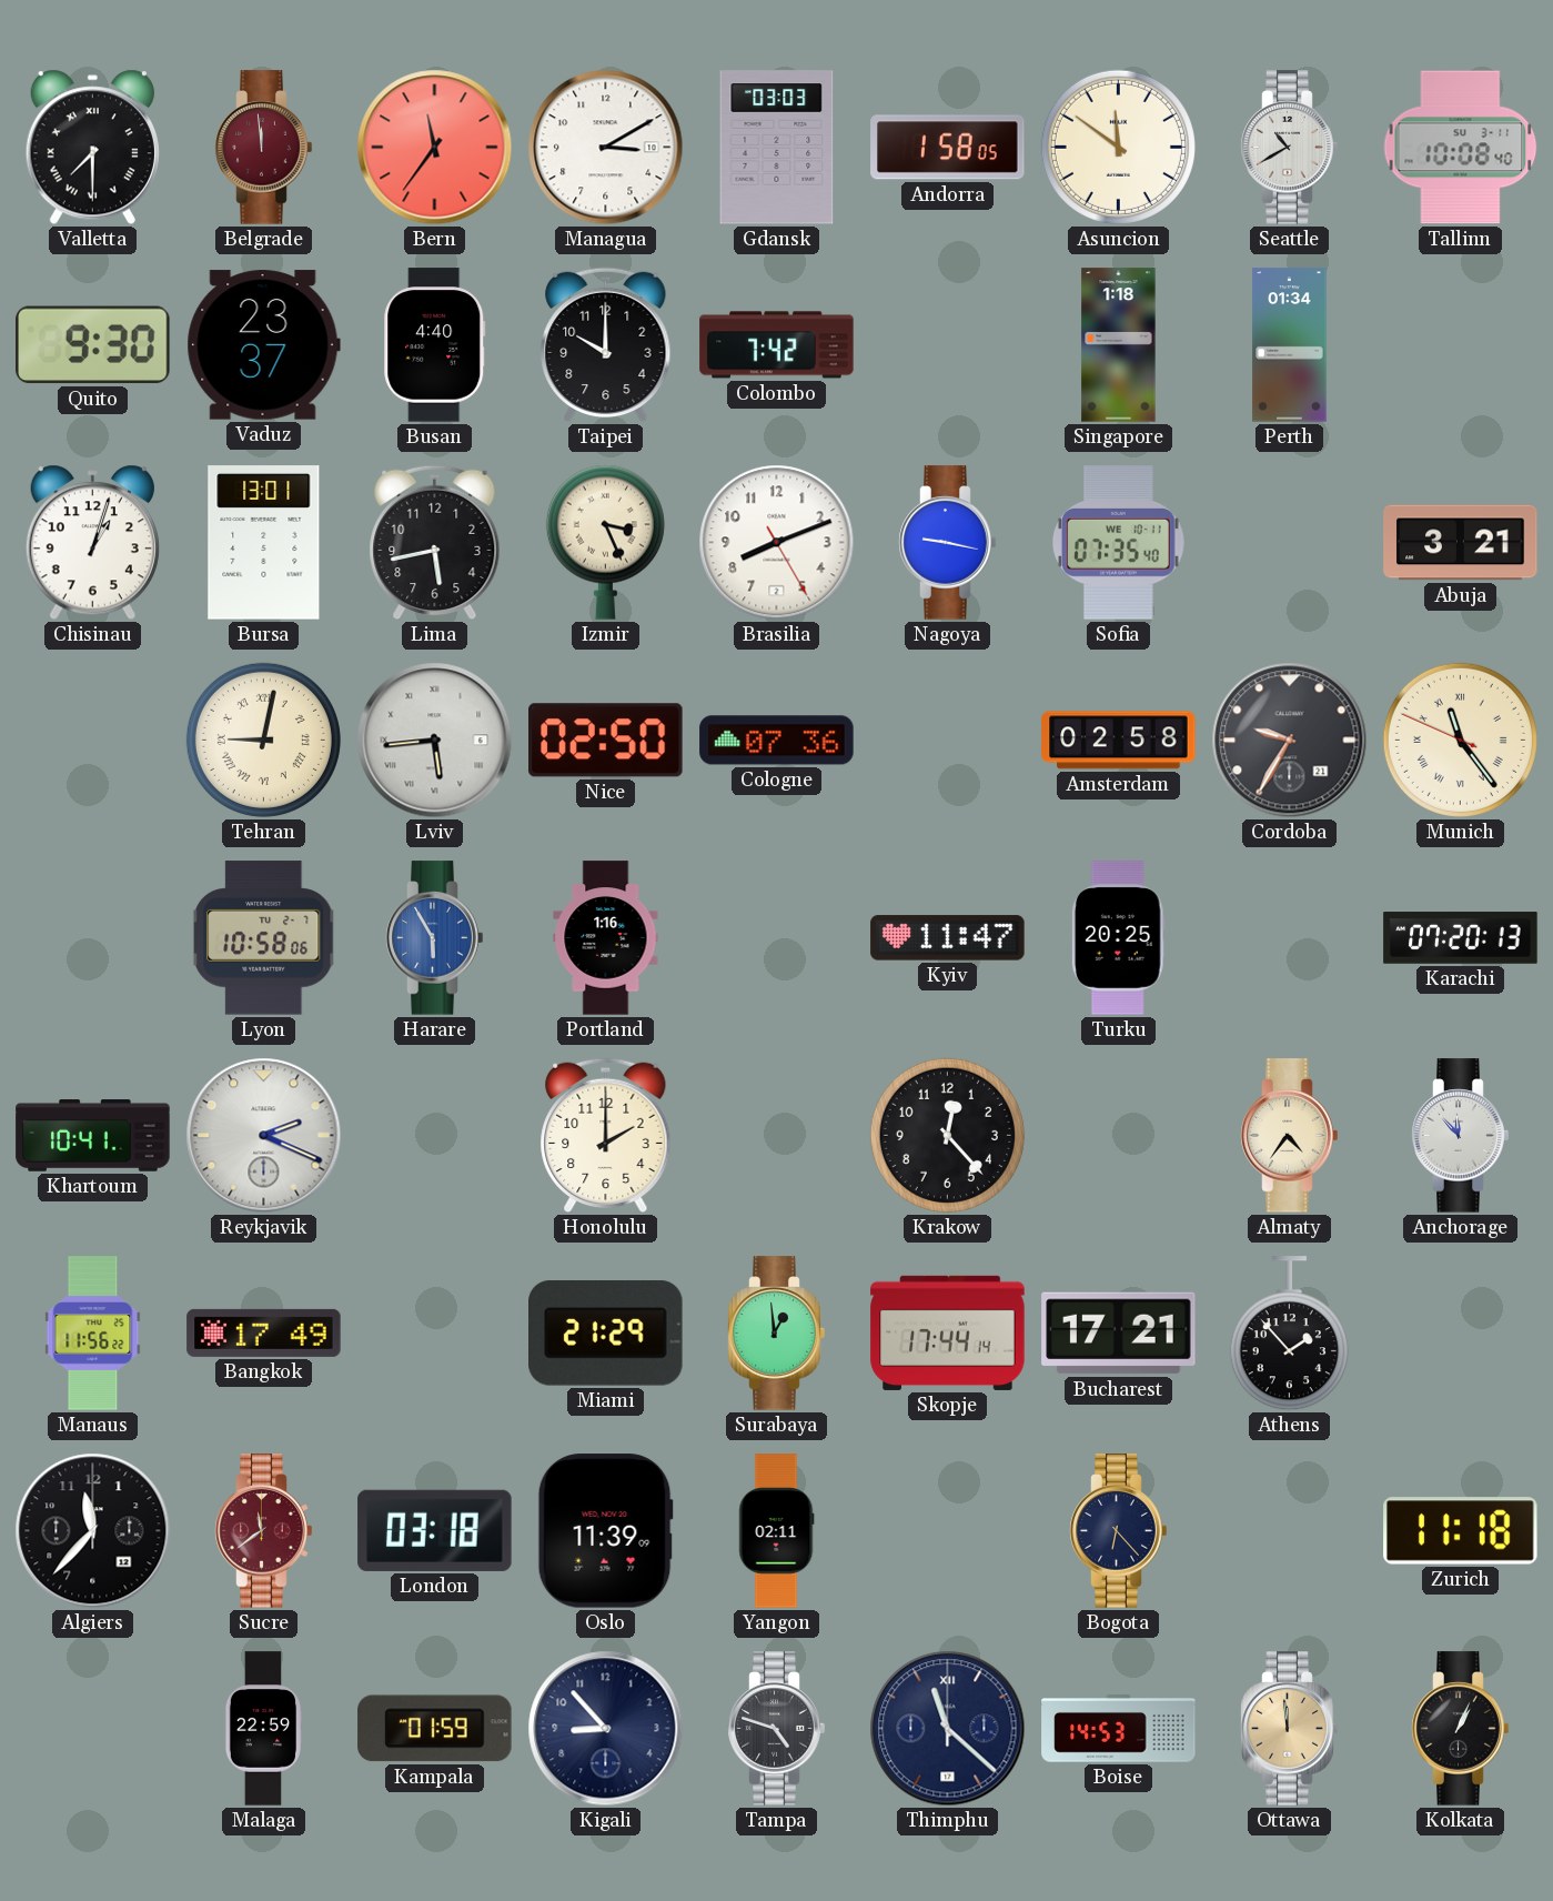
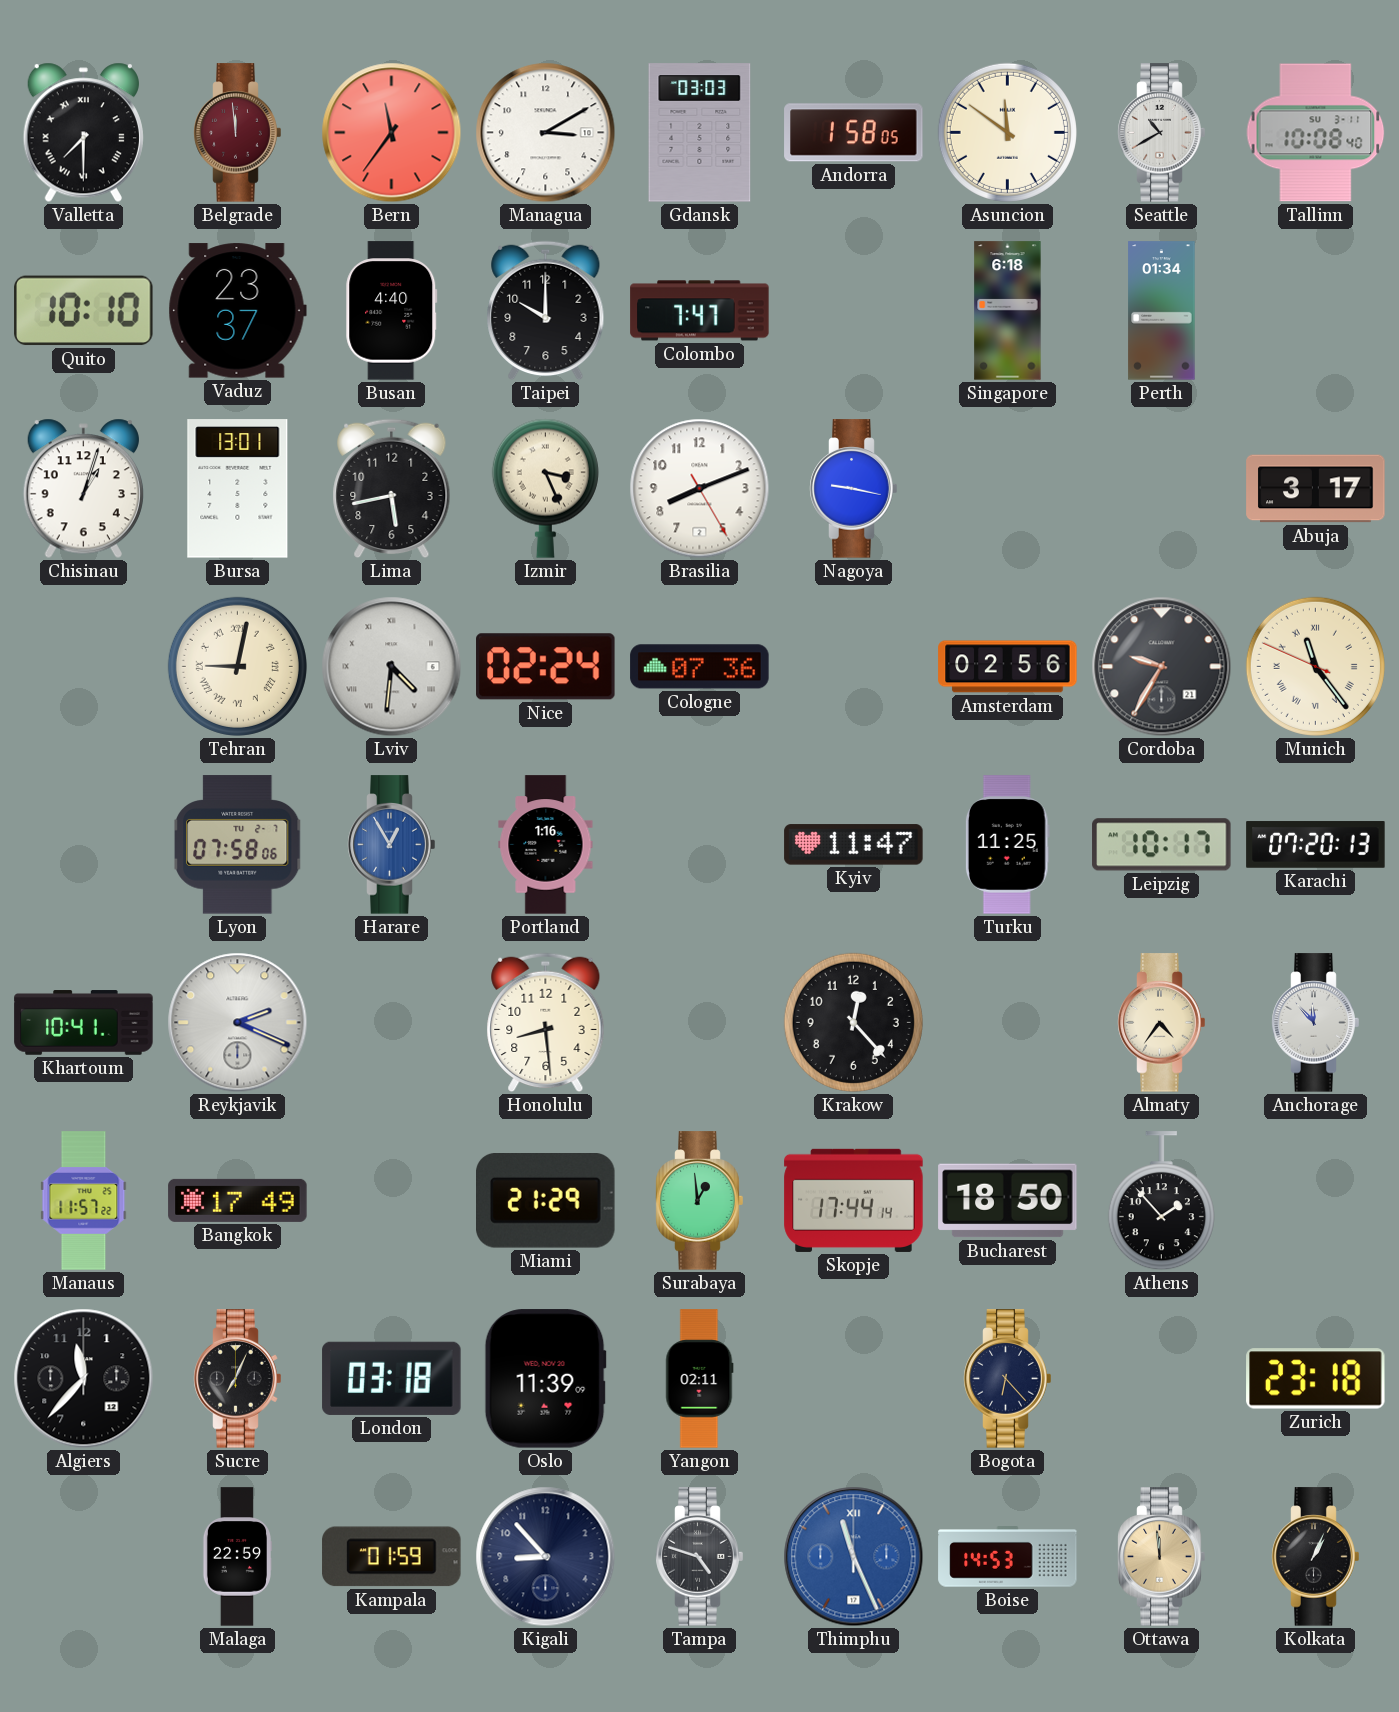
Quito: 9:30 -> 10:10
Colombo: 7:42 -> 7:47
Singapore: 1:18 -> 6:18
Sofia: 07:35 -> none
Abuja: 3:21 -> 3:17
Lviv: 5:44 -> 4:31
Nice: 02:50 -> 02:24
Amsterdam: 02:58 -> 02:56
Lyon: 10:58 -> 07:58
Harare: 5:55 -> 12:55
Turku: 20:25 -> 11:25
Leipzig: none -> 10:17
Honolulu: 2:00 -> 8:29
Manaus: 11:56 -> 11:57
Bucharest: 17:21 -> 18:50
Sucre: 11:39 -> 7:04
Sucre dial: burgundy -> black
Zurich: 11:18 -> 23:18
Thimphu: 11:22 -> 11:26
Thimphu dial: navy -> blue
